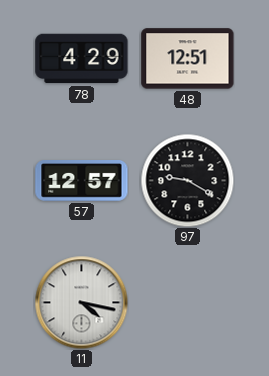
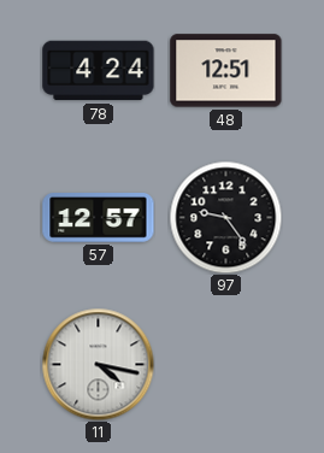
78: 4:29 -> 4:24
97: 9:20 -> 9:24
